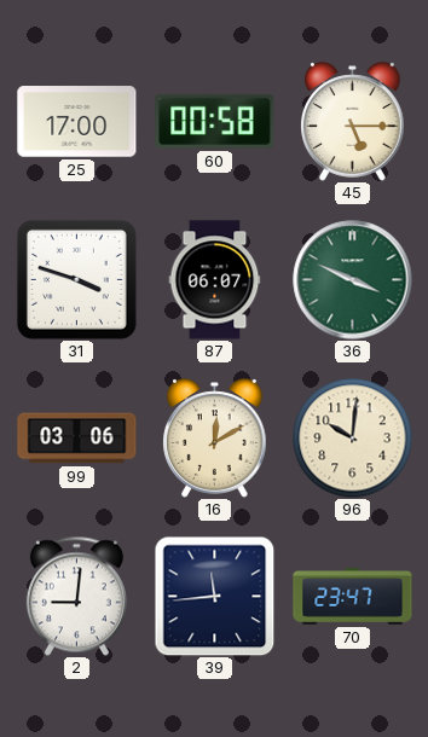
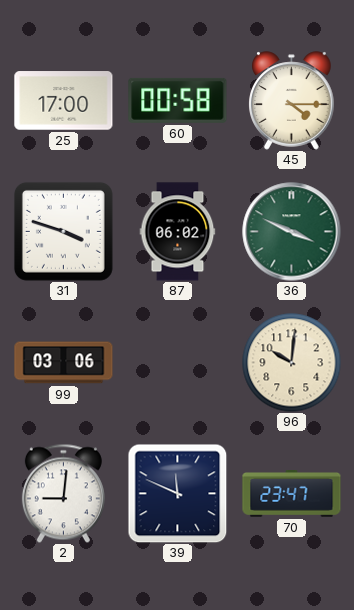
45: 5:15 -> 4:15
87: 06:07 -> 06:02
16: 12:10 -> none
39: 11:44 -> 11:49
